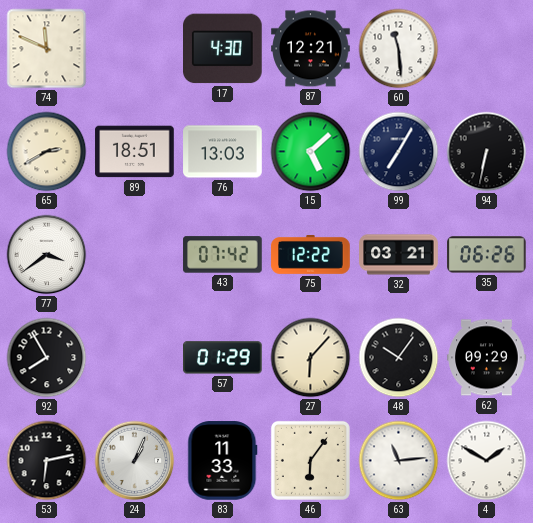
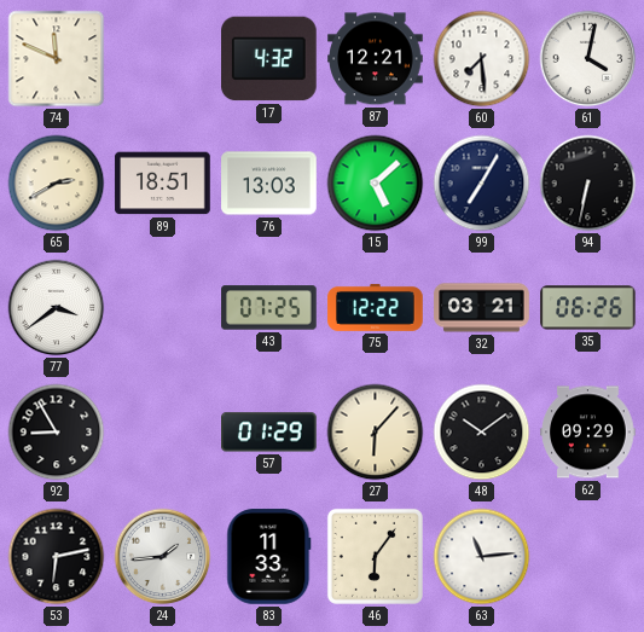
17: 4:30 -> 4:32
60: 11:29 -> 7:29
61: none -> 4:02
43: 07:42 -> 07:25
92: 7:55 -> 8:55
48: 10:06 -> 10:09
24: 1:04 -> 1:44
4: 1:50 -> none
